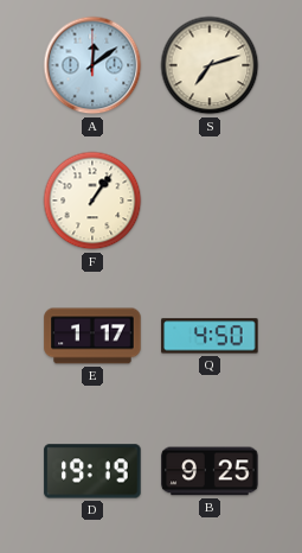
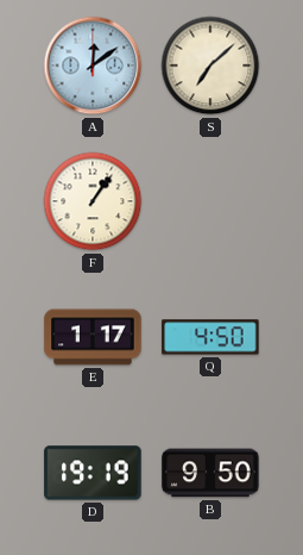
S: 7:12 -> 7:08
B: 9:25 -> 9:50
